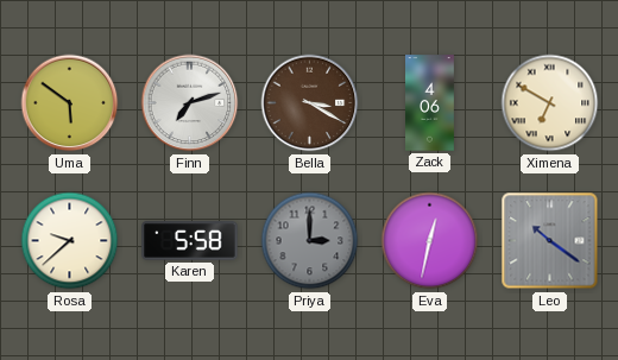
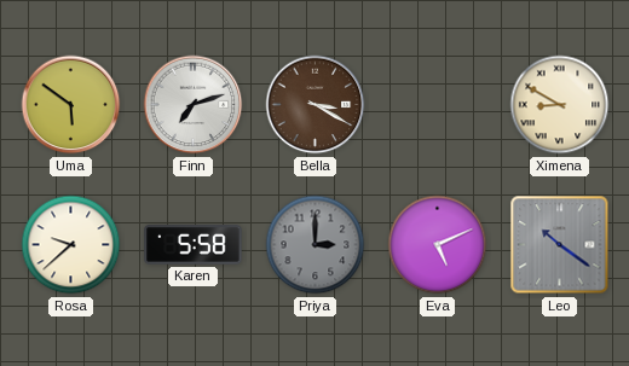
Zack: 4:06 -> none
Ximena: 6:50 -> 8:50
Eva: 12:32 -> 5:11
